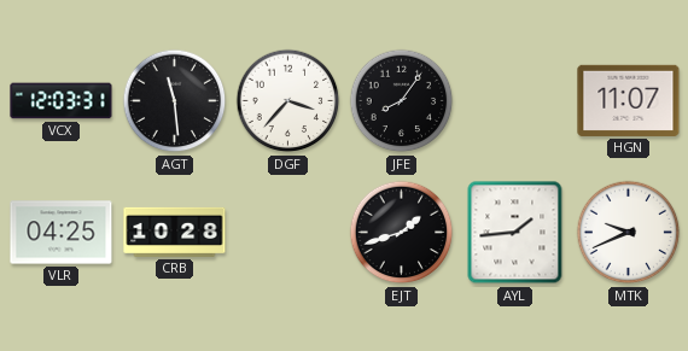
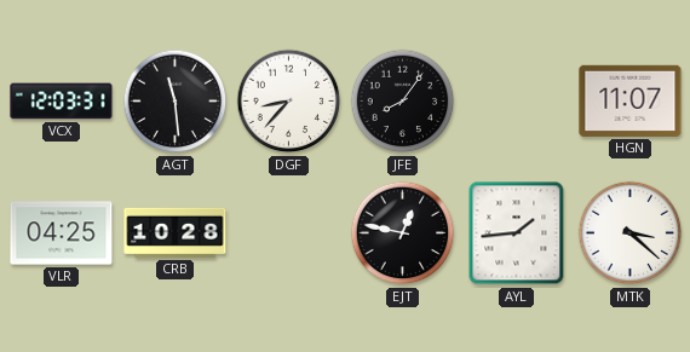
DGF: 3:37 -> 8:37
EJT: 1:42 -> 12:47
MTK: 9:41 -> 3:22
